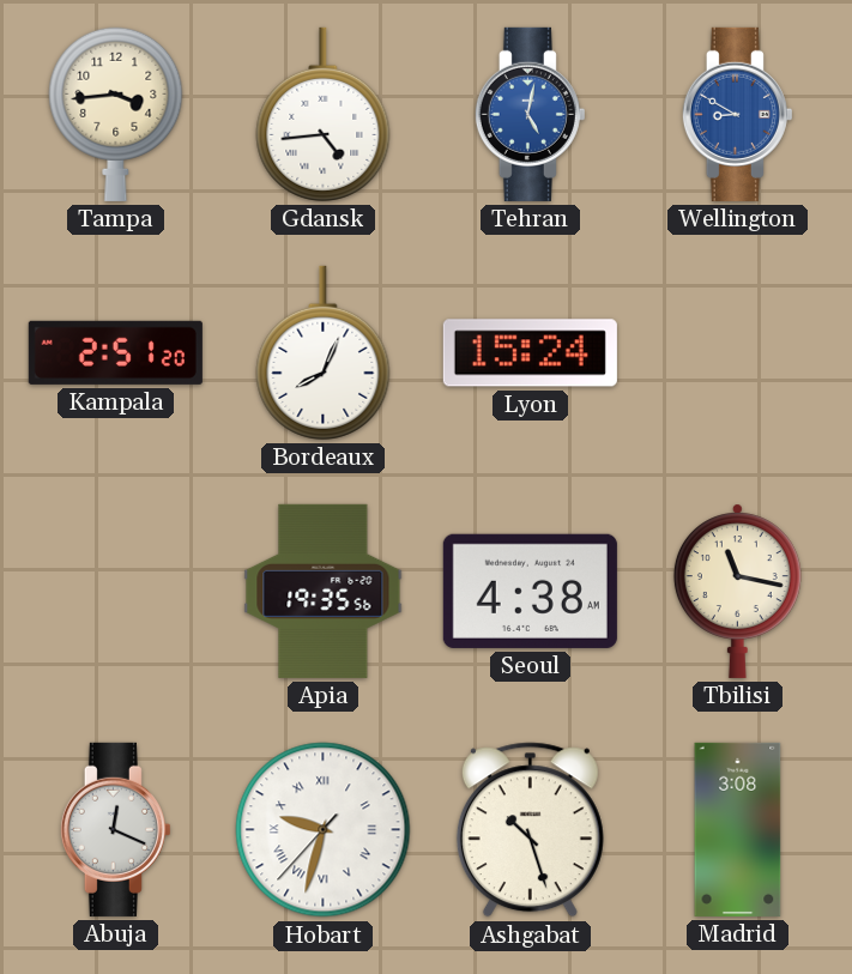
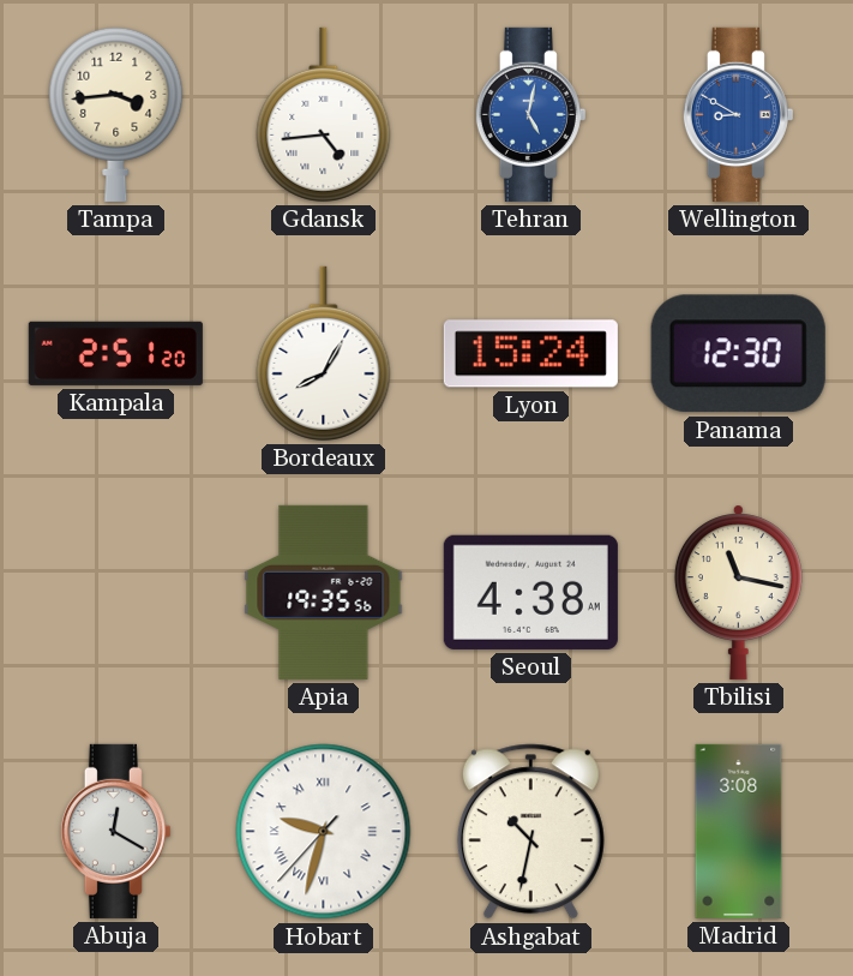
Bordeaux: 8:04 -> 8:05
Panama: none -> 12:30
Abuja: 12:19 -> 12:20
Ashgabat: 10:27 -> 10:32
